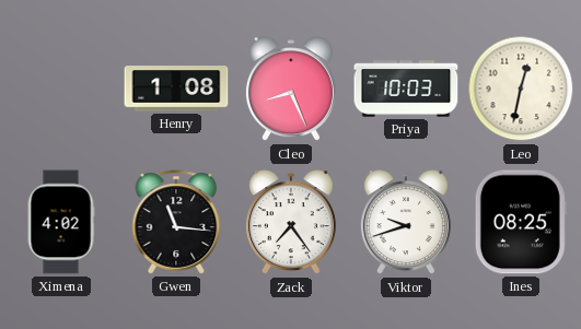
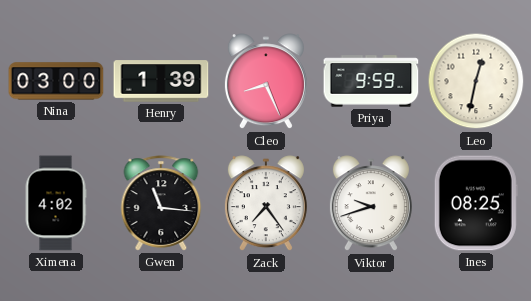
Nina: none -> 03:00
Henry: 1:08 -> 1:39
Priya: 10:03 -> 9:59
